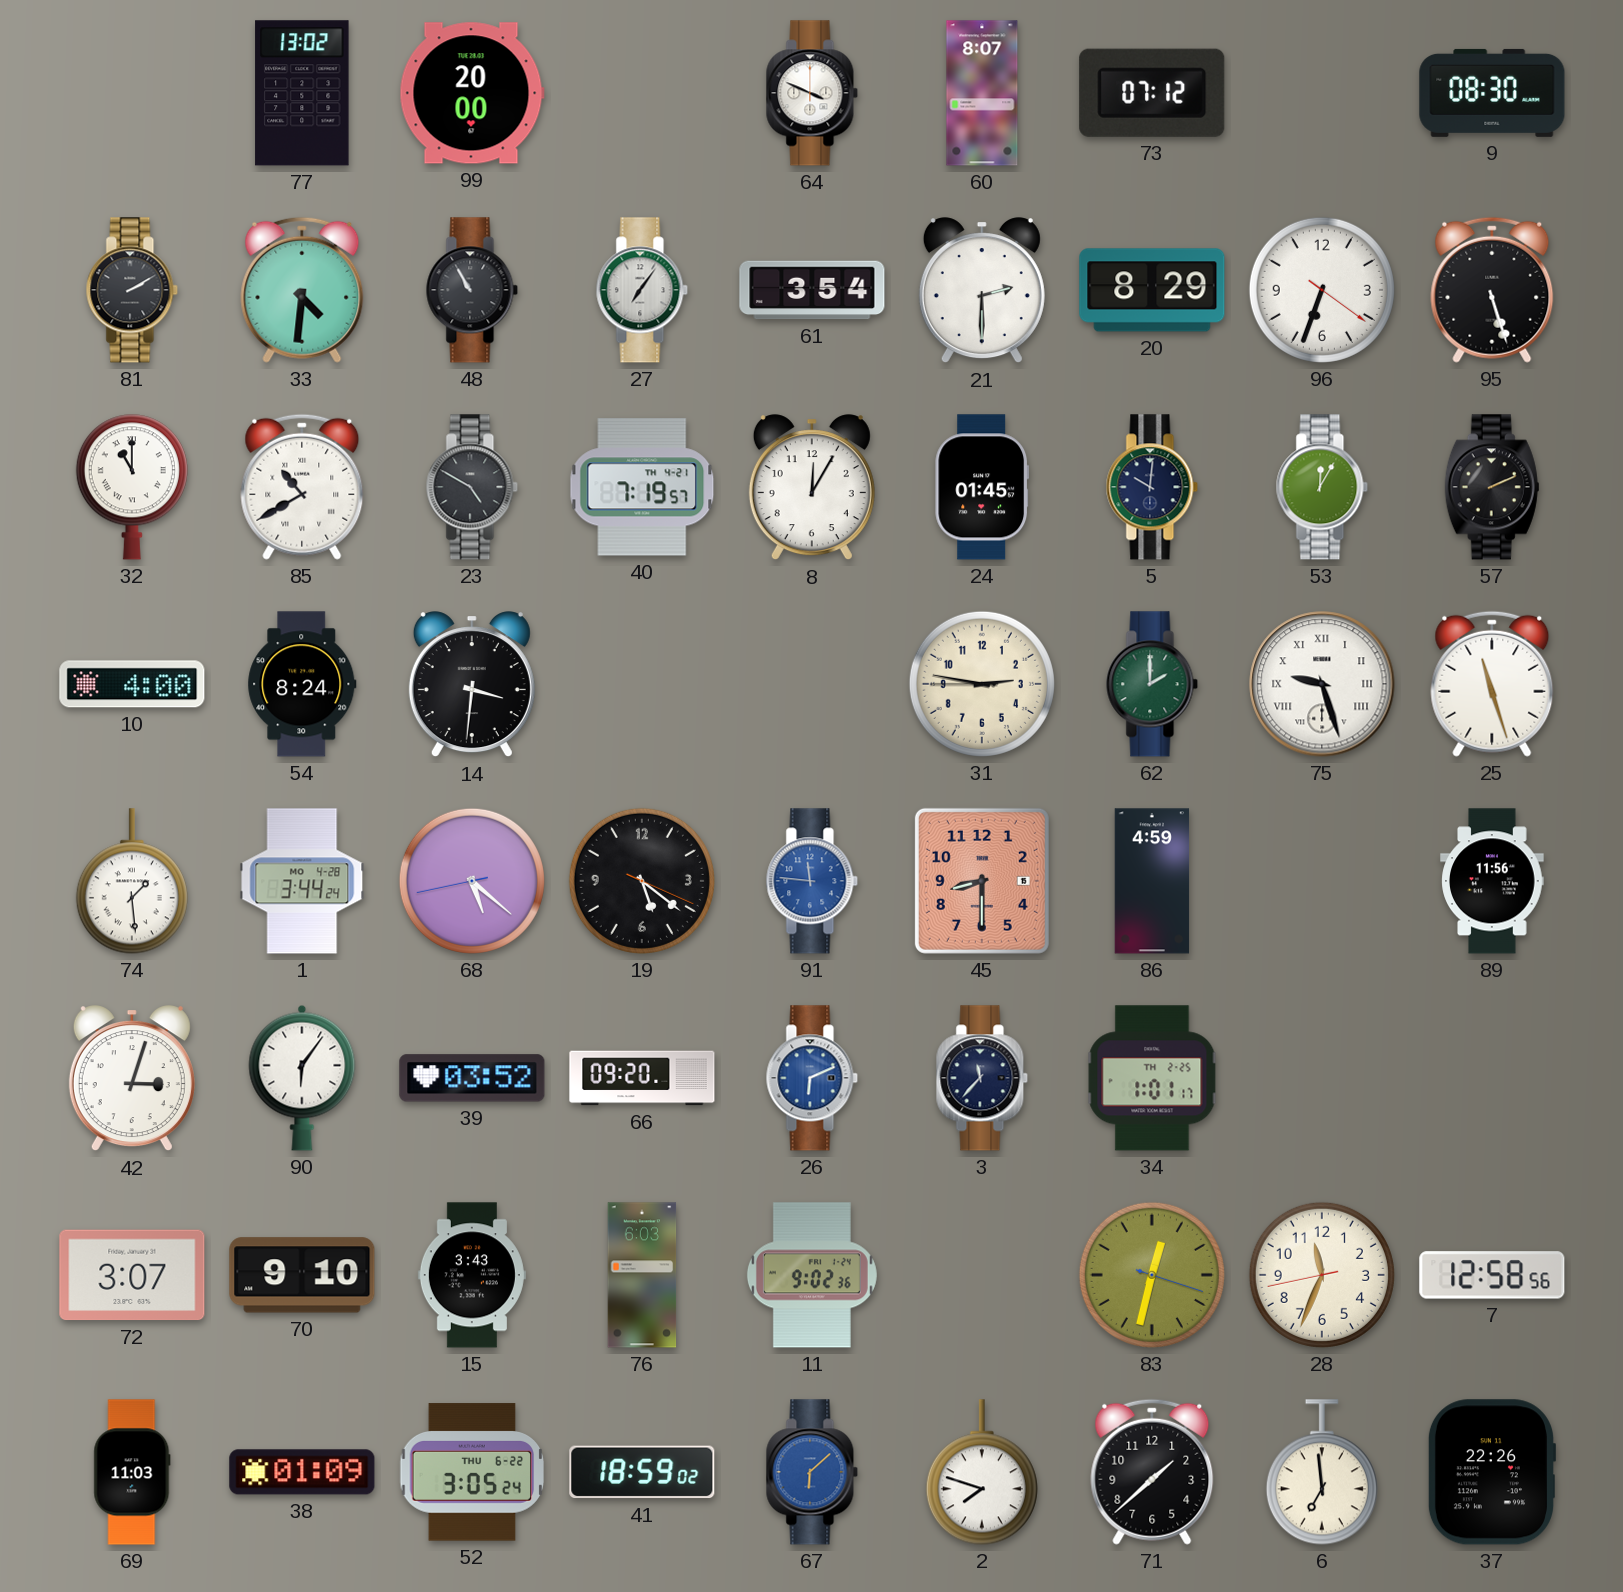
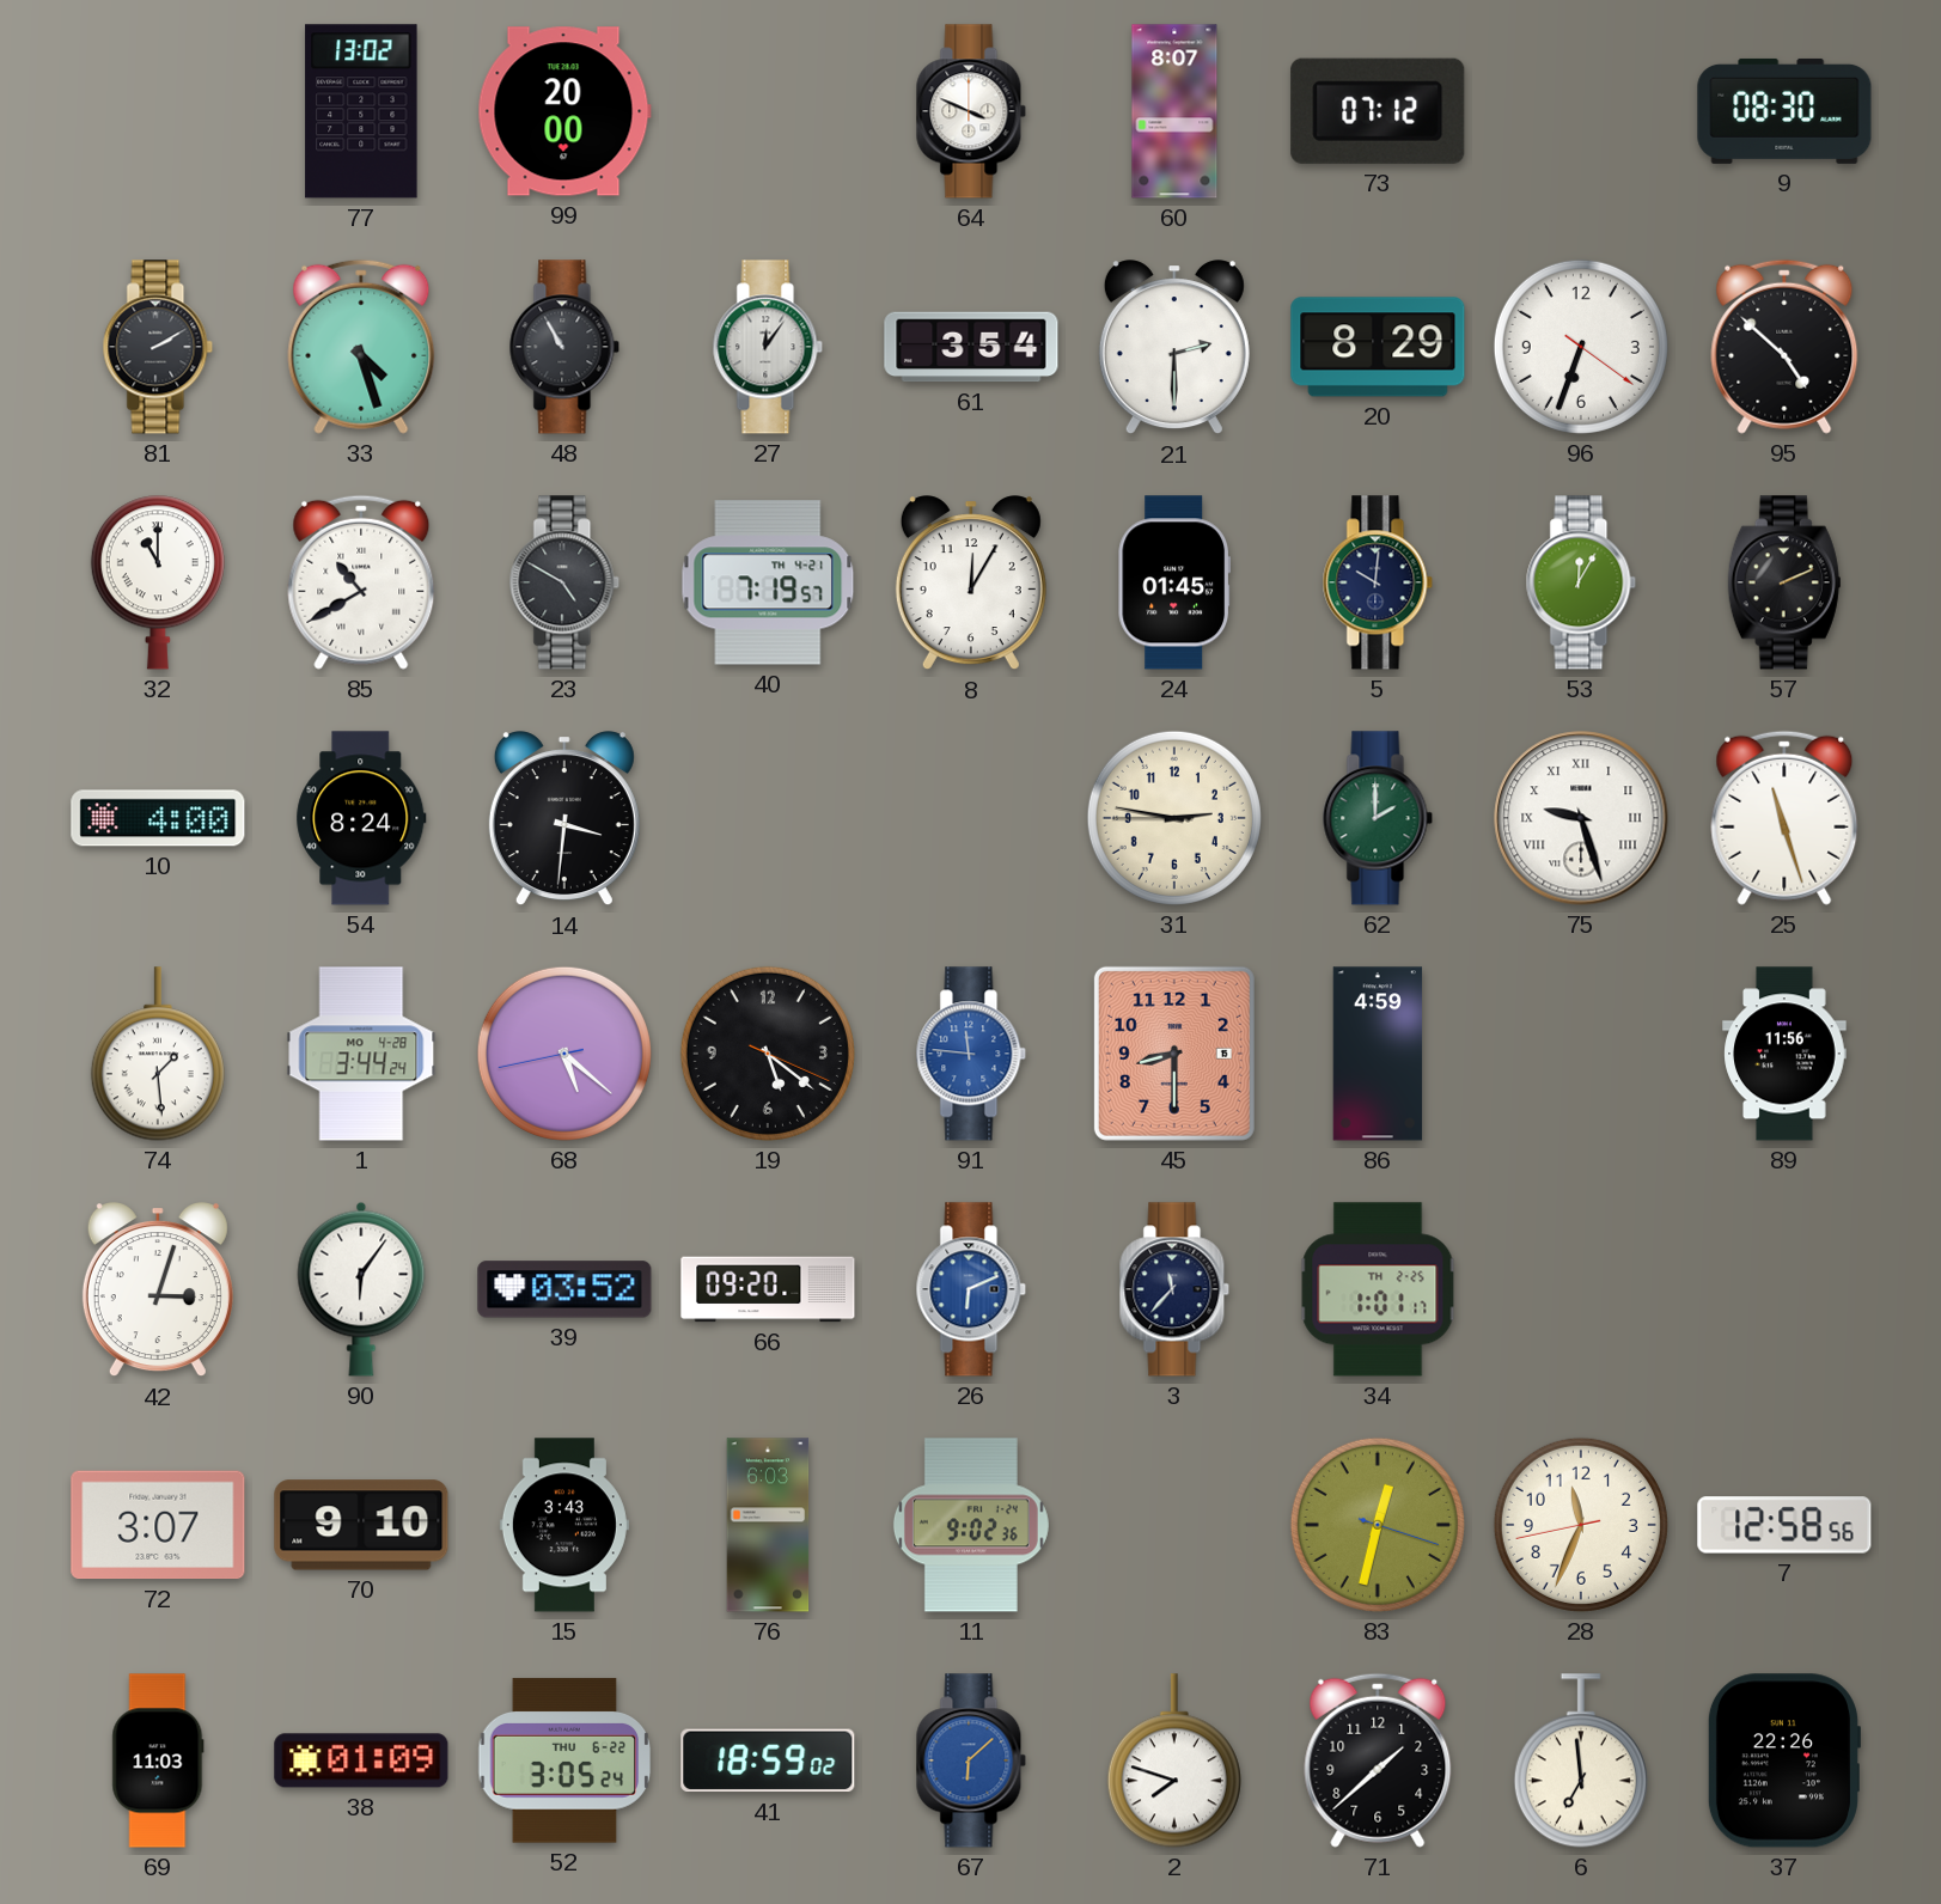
33: 4:31 -> 4:27
27: 7:06 -> 12:06
95: 5:27 -> 4:52
